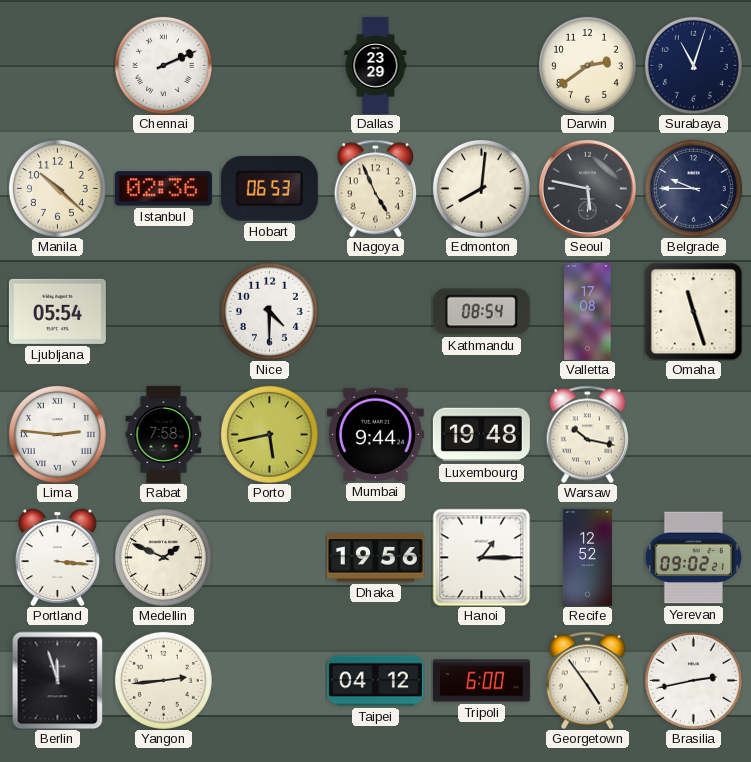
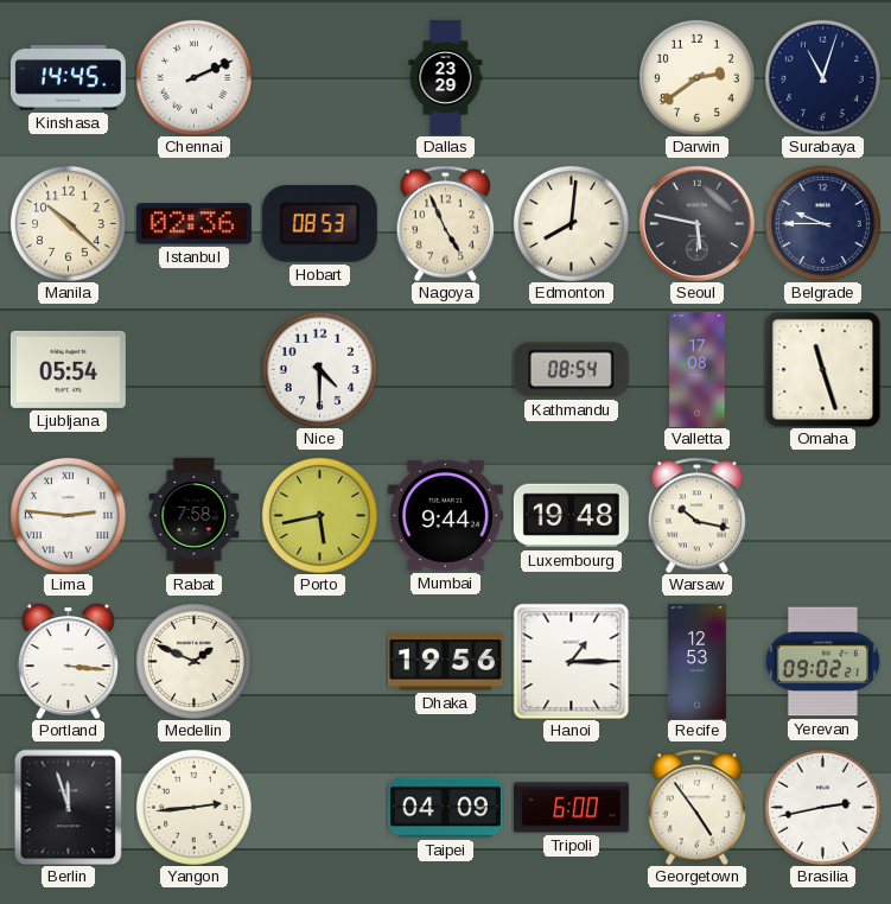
Kinshasa: none -> 14:45
Hobart: 06:53 -> 08:53
Recife: 12:52 -> 12:53
Taipei: 04:12 -> 04:09
